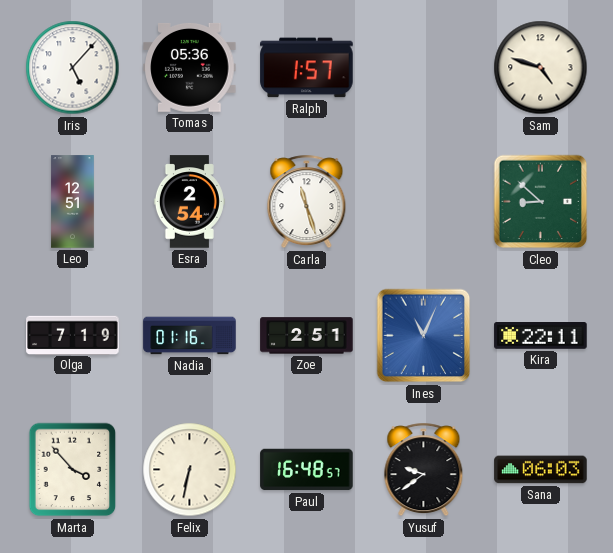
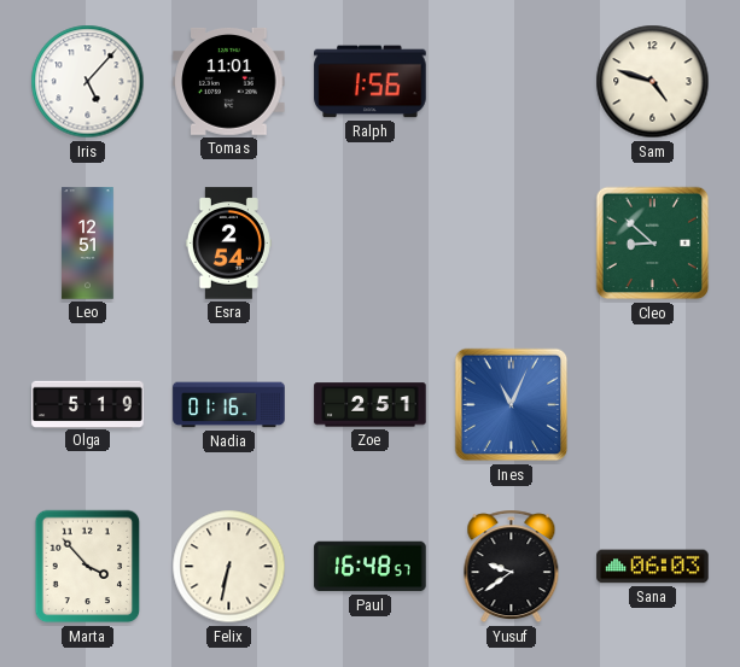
Tomas: 05:36 -> 11:01
Ralph: 1:57 -> 1:56
Carla: 11:27 -> none
Olga: 7:19 -> 5:19
Kira: 22:11 -> none
